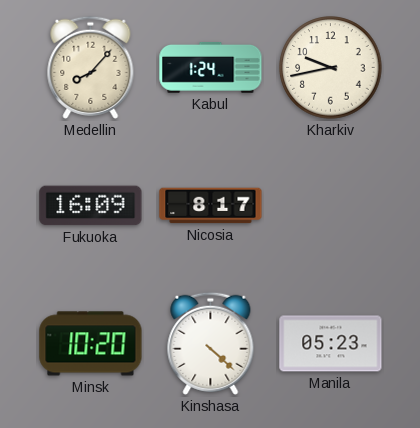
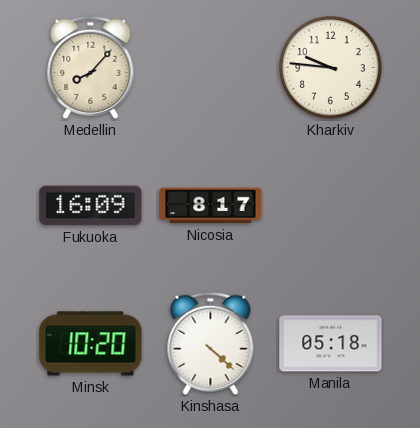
Kabul: 1:24 -> none
Kharkiv: 9:43 -> 9:46
Manila: 05:23 -> 05:18
